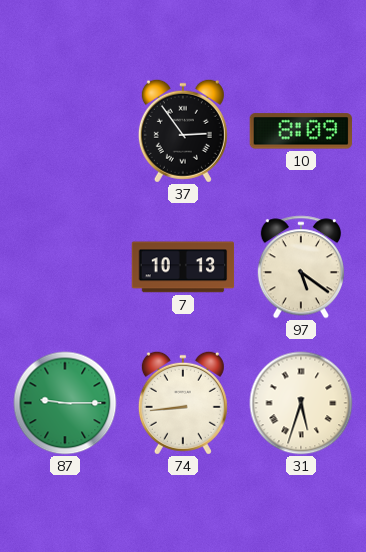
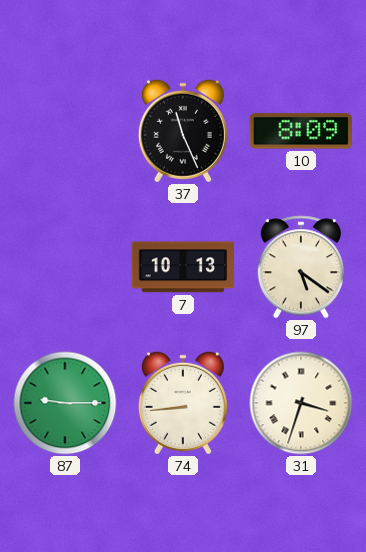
37: 2:54 -> 11:26
31: 5:33 -> 3:33
